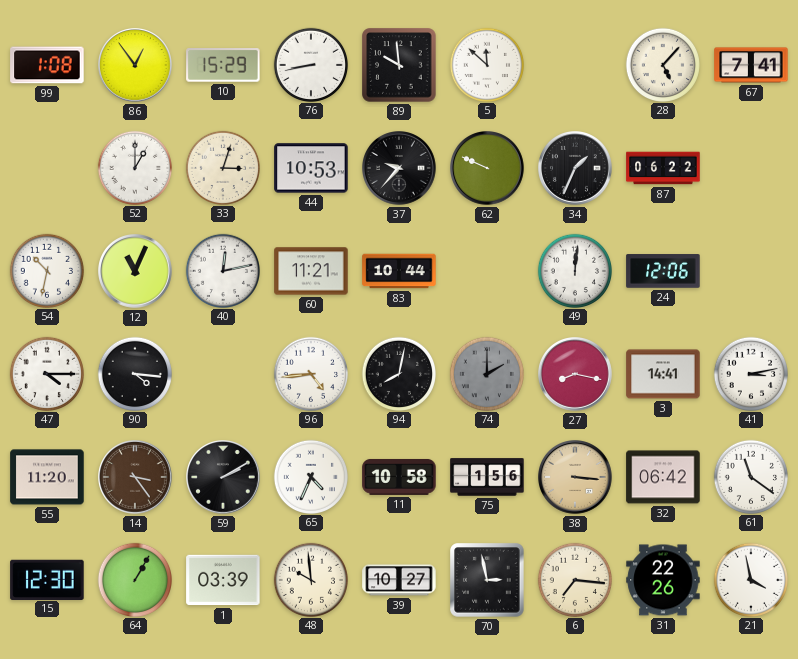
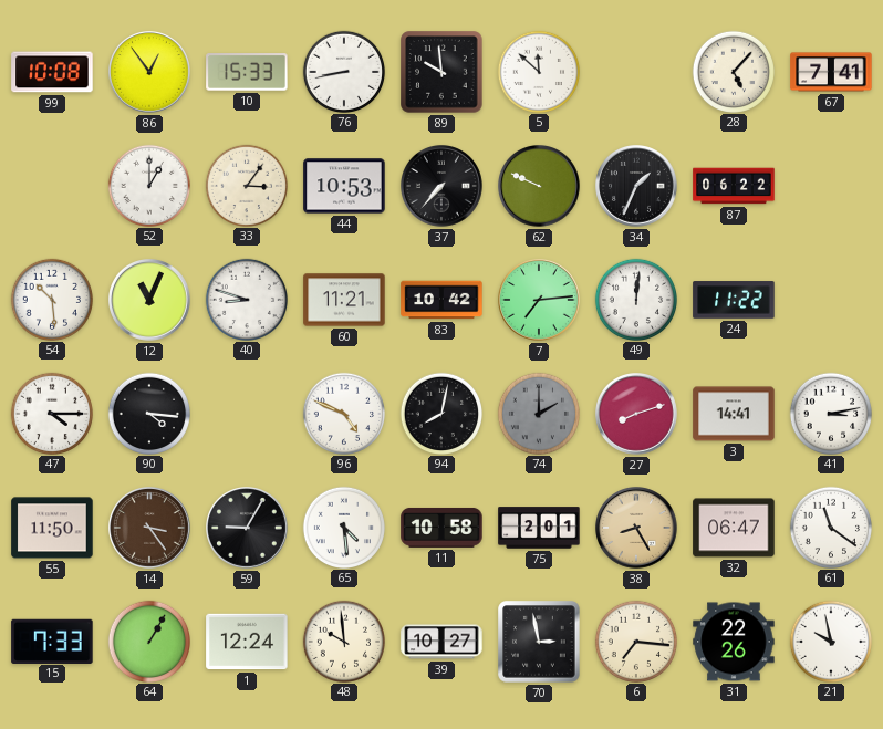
99: 1:08 -> 10:08
10: 15:29 -> 15:33
33: 3:03 -> 3:06
37: 9:37 -> 7:37
54: 10:32 -> 10:29
40: 12:13 -> 8:48
83: 10:44 -> 10:42
7: none -> 7:14
24: 12:06 -> 11:22
96: 4:44 -> 4:49
27: 8:17 -> 8:12
55: 11:20 -> 11:50
59: 2:10 -> 9:05
65: 4:34 -> 4:29
75: 1:56 -> 2:01
38: 3:16 -> 8:25
32: 06:42 -> 06:47
15: 12:30 -> 7:33
1: 03:39 -> 12:24
21: 3:58 -> 9:58
